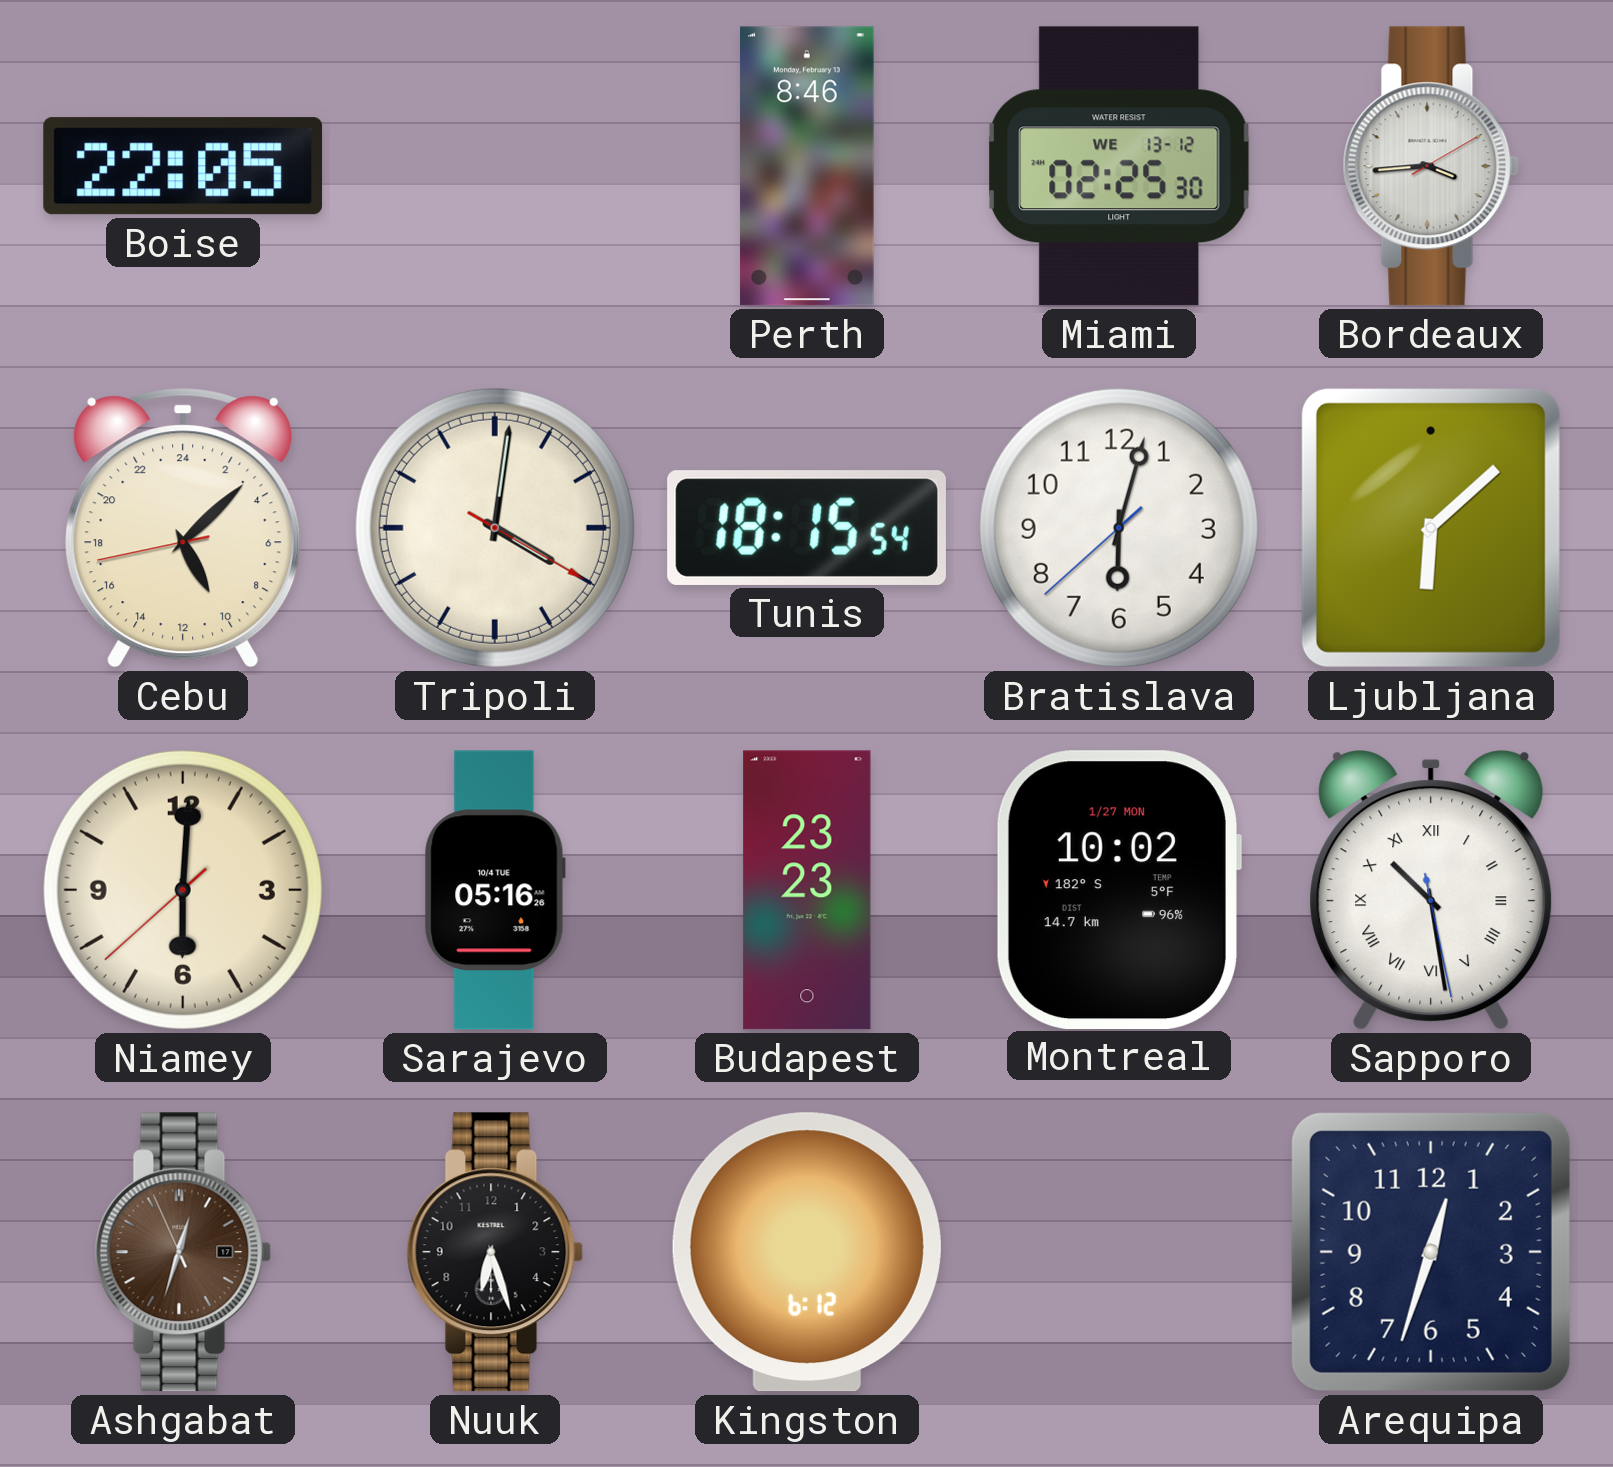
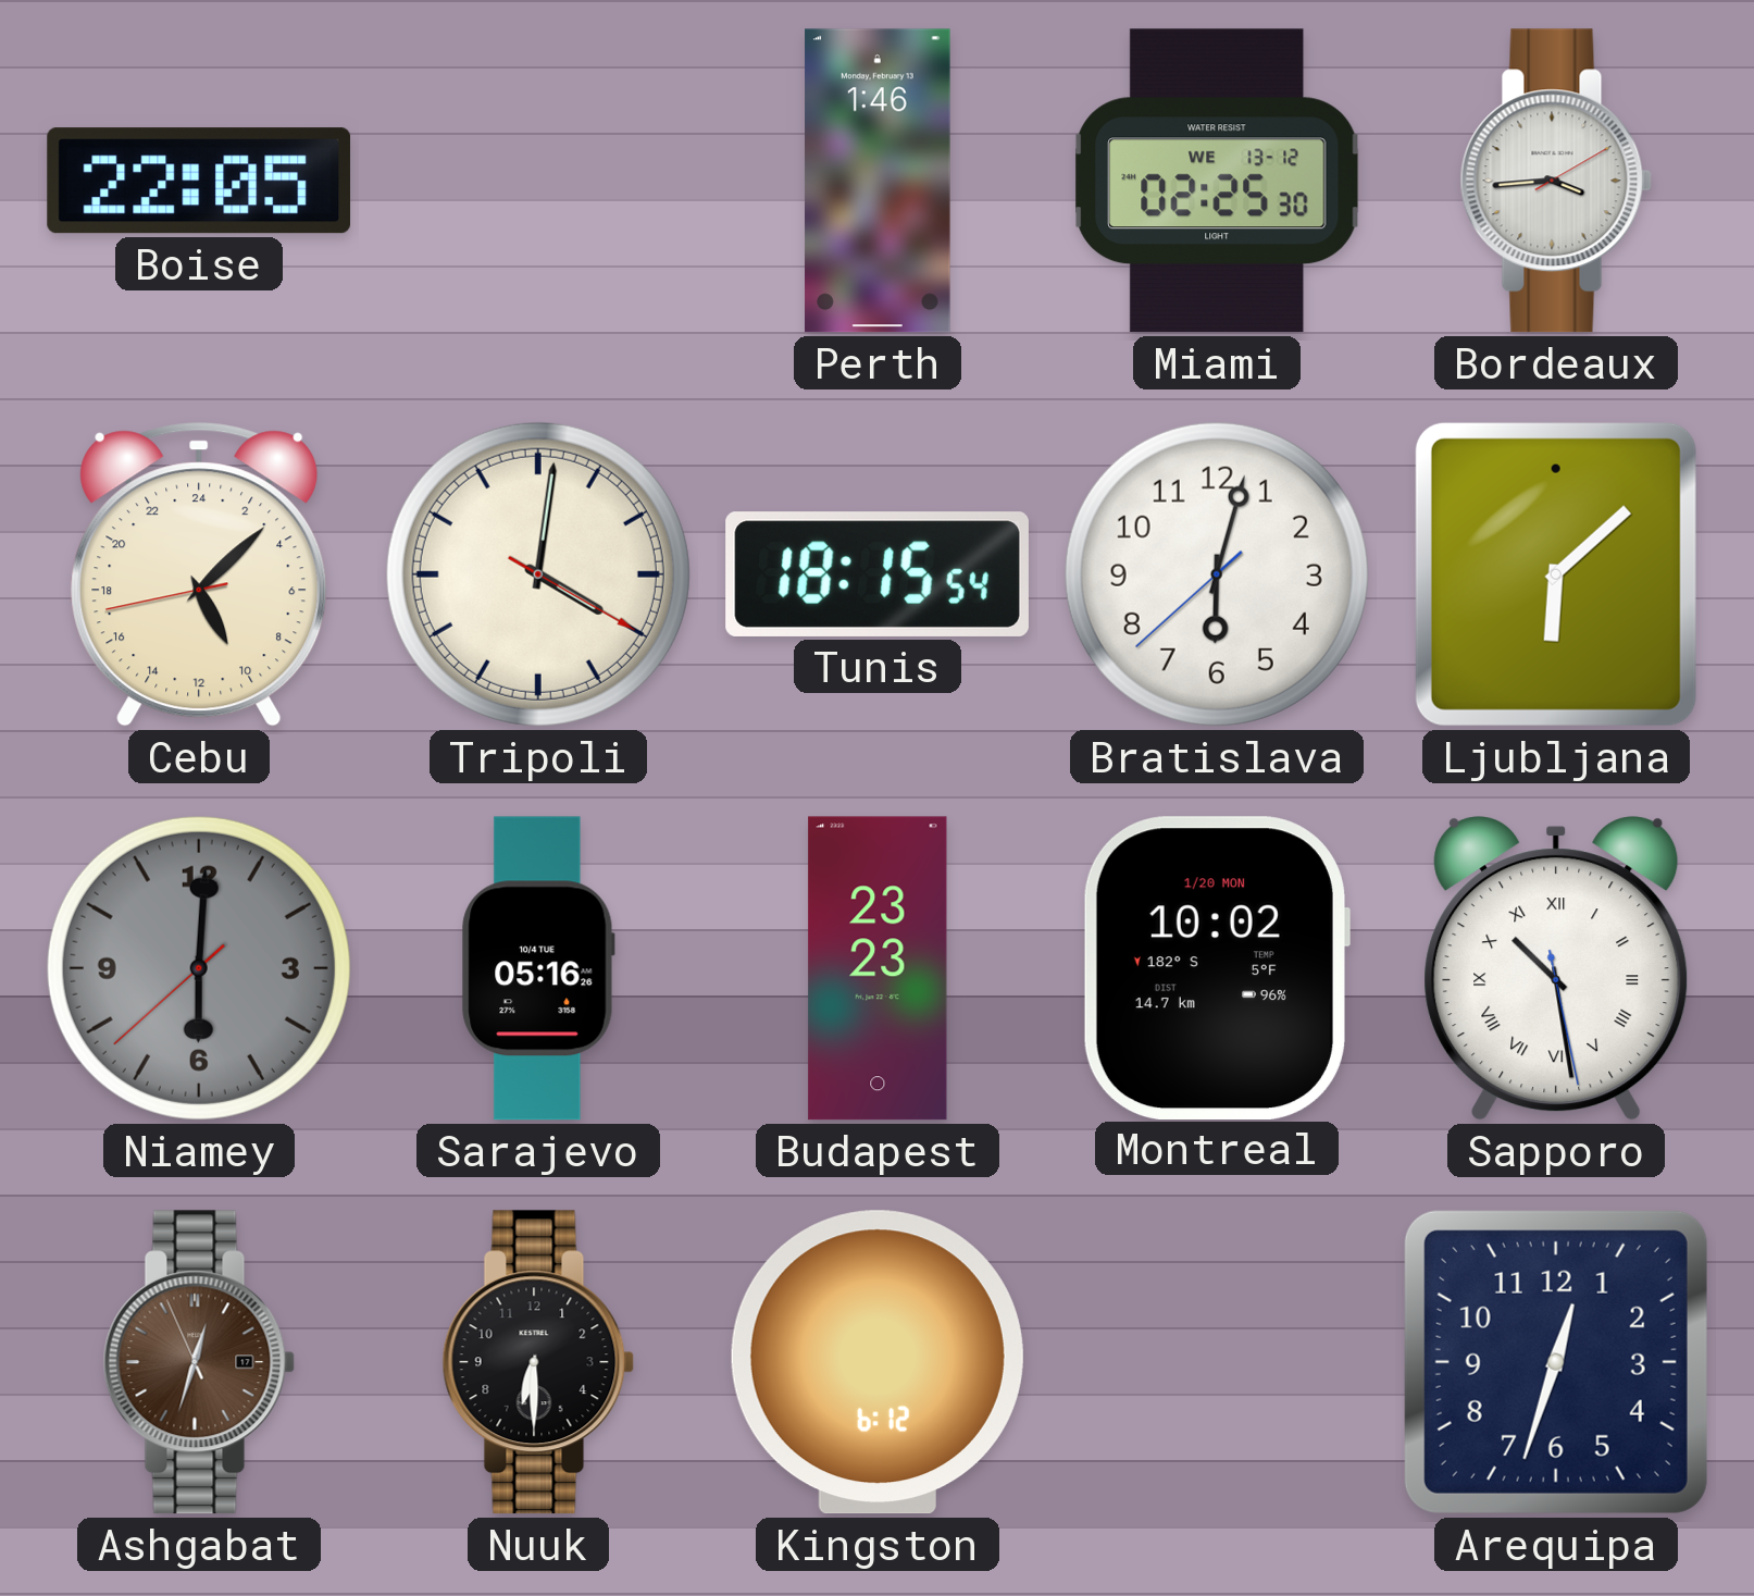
Perth: 8:46 -> 1:46
Niamey dial: cream -> grey
Montreal date: 1/27 MON -> 1/20 MON
Nuuk: 6:27 -> 6:30
